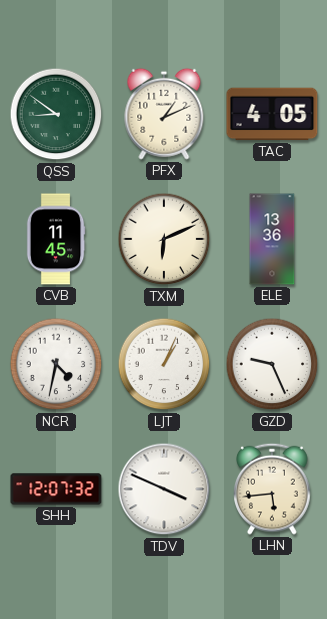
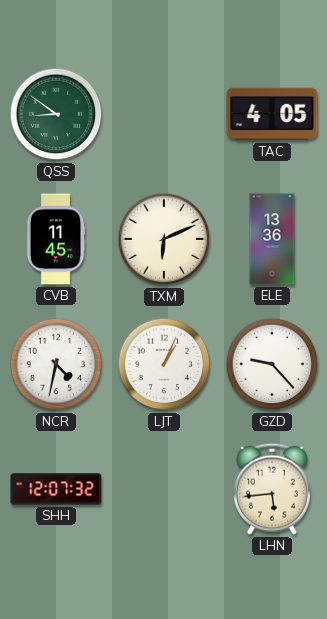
PFX: 1:11 -> none
GZD: 9:26 -> 9:23
TDV: 3:49 -> none
